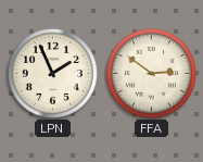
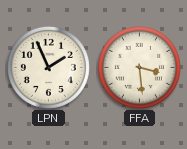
FFA: 2:51 -> 3:29
